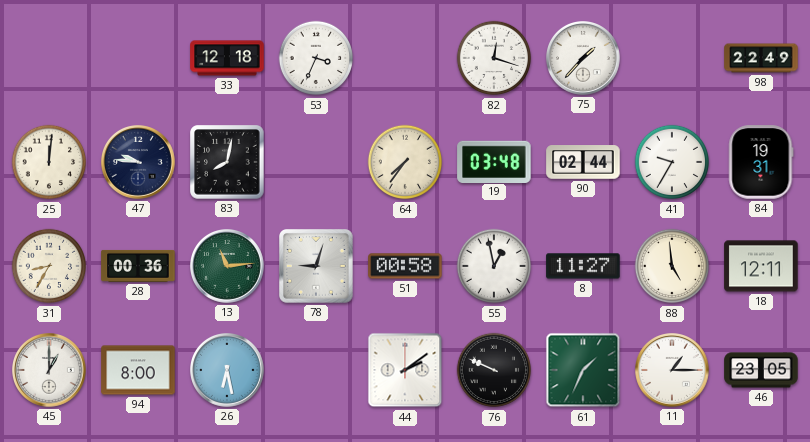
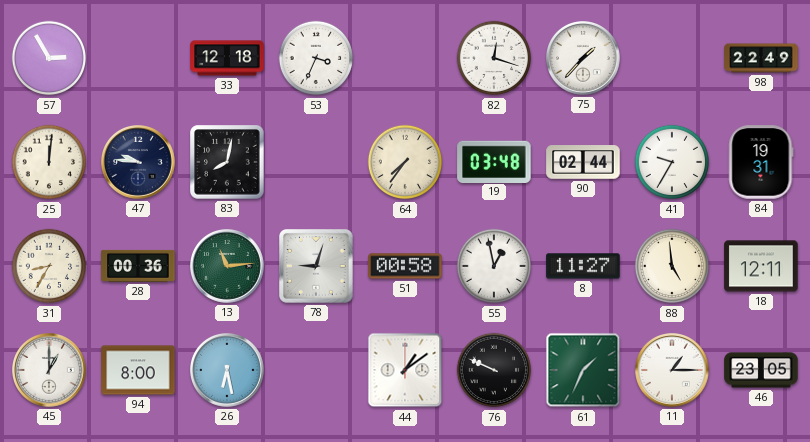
57: none -> 2:55
44: 2:09 -> 1:09
